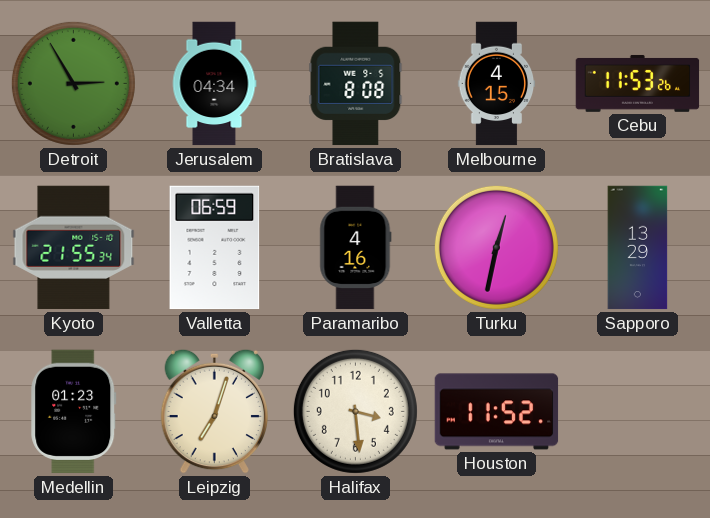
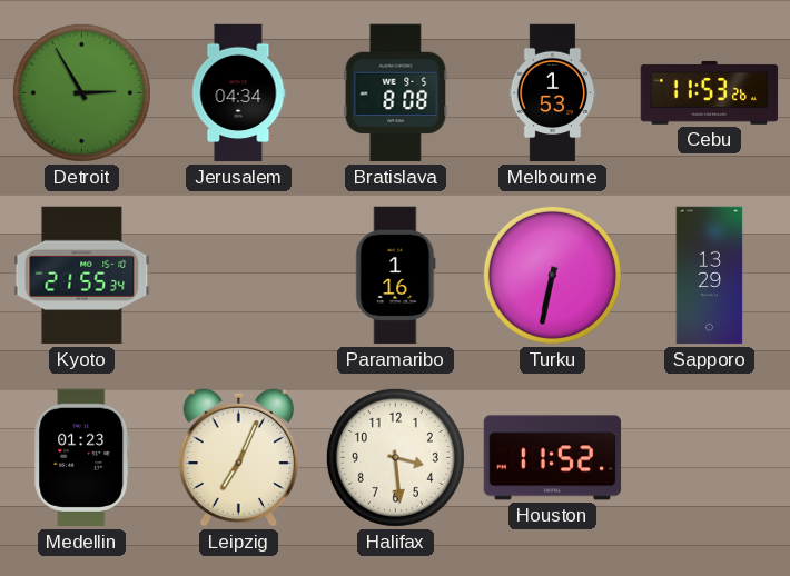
Melbourne: 4:15 -> 1:53
Valletta: 06:59 -> none
Paramaribo: 4:16 -> 1:16
Turku: 12:32 -> 6:32
Leipzig: 7:03 -> 7:04
